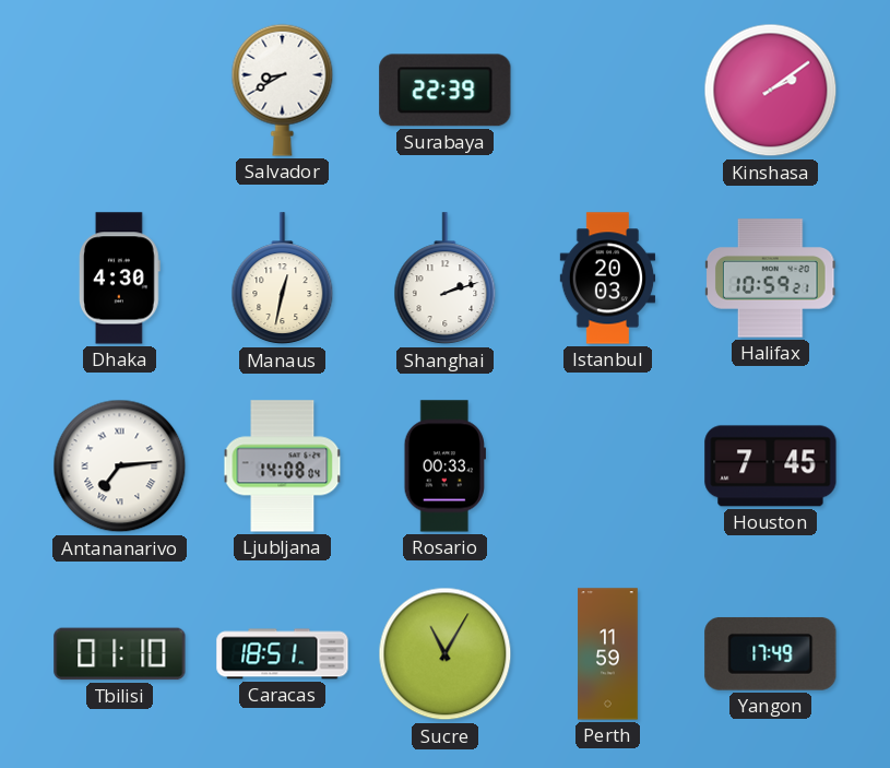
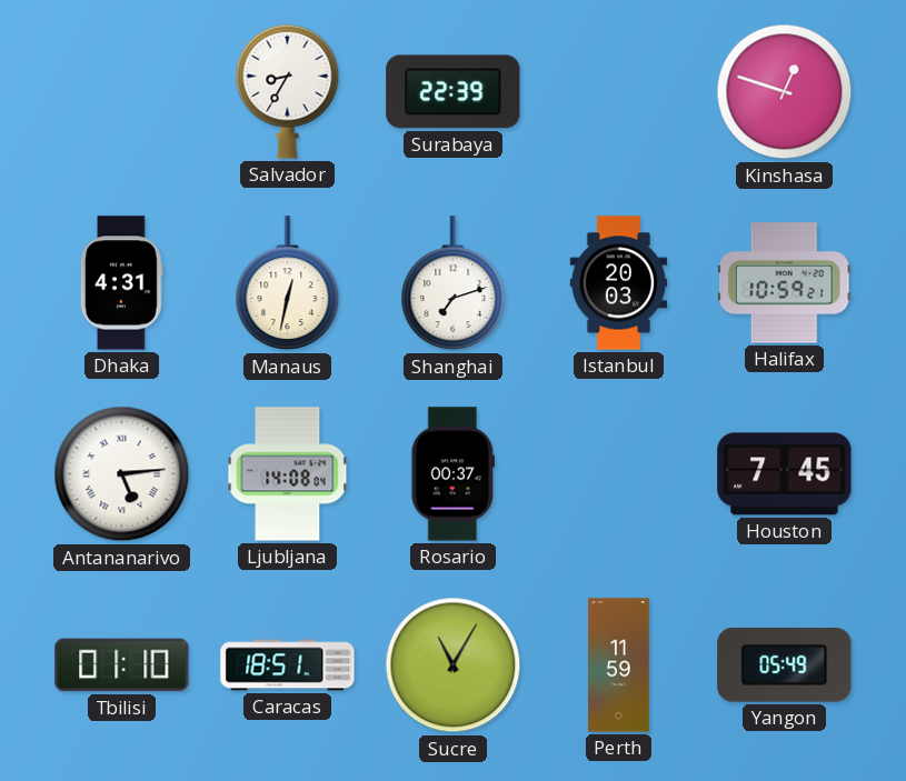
Salvador: 8:40 -> 8:35
Kinshasa: 2:09 -> 12:48
Dhaka: 4:30 -> 4:31
Shanghai: 2:12 -> 7:12
Antananarivo: 7:14 -> 5:14
Rosario: 00:33 -> 00:37
Yangon: 17:49 -> 05:49
